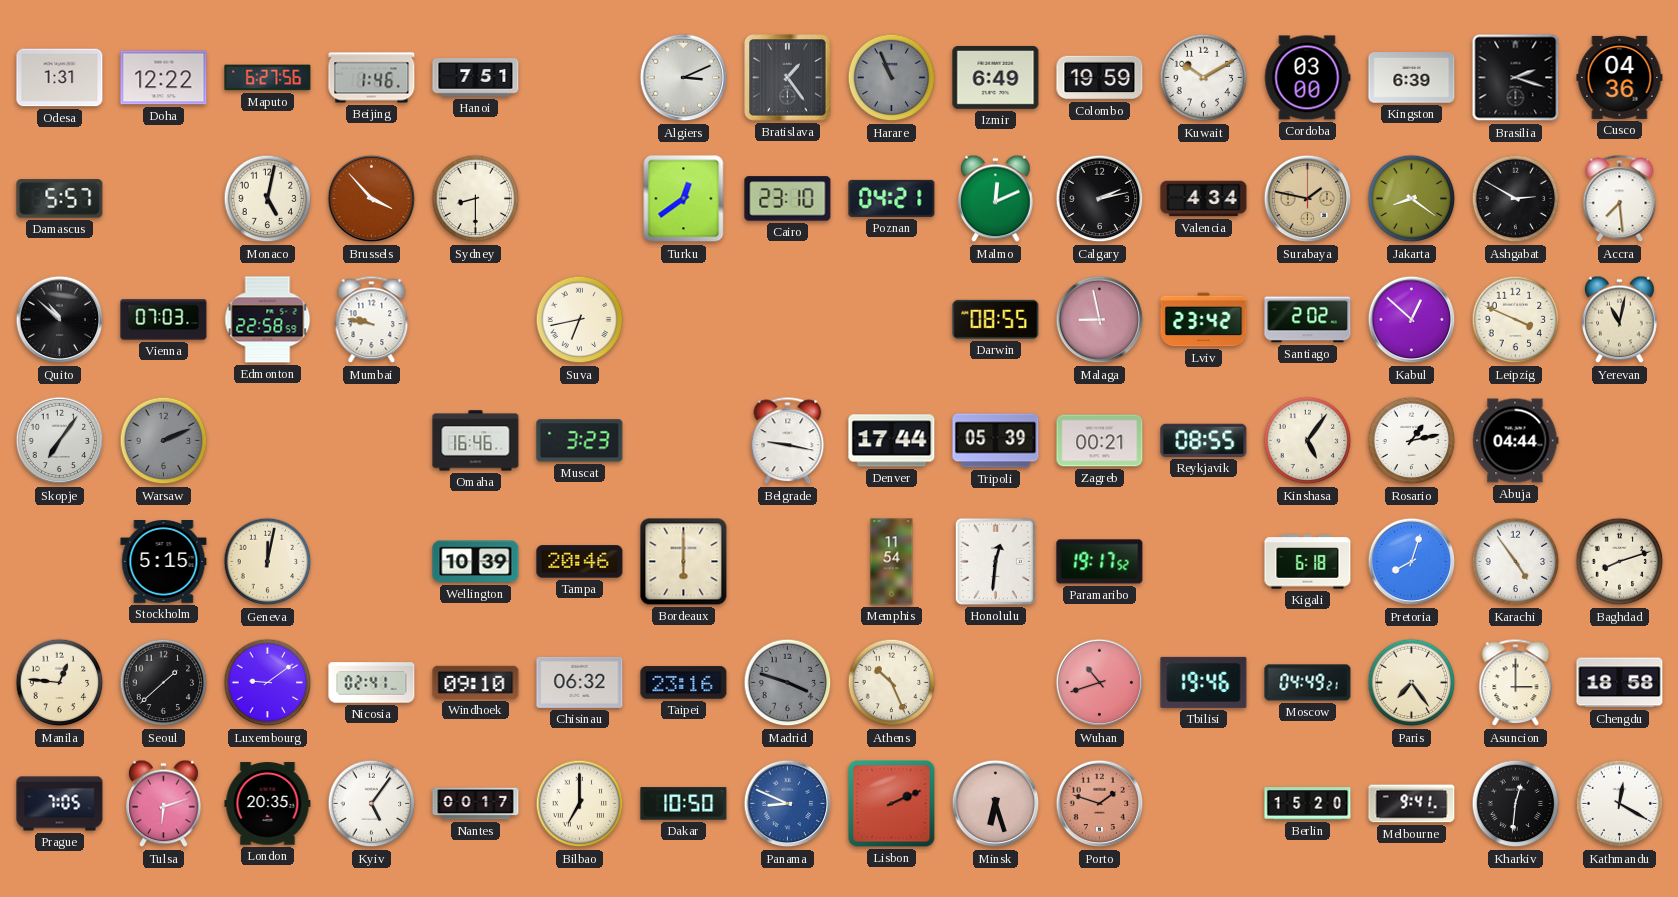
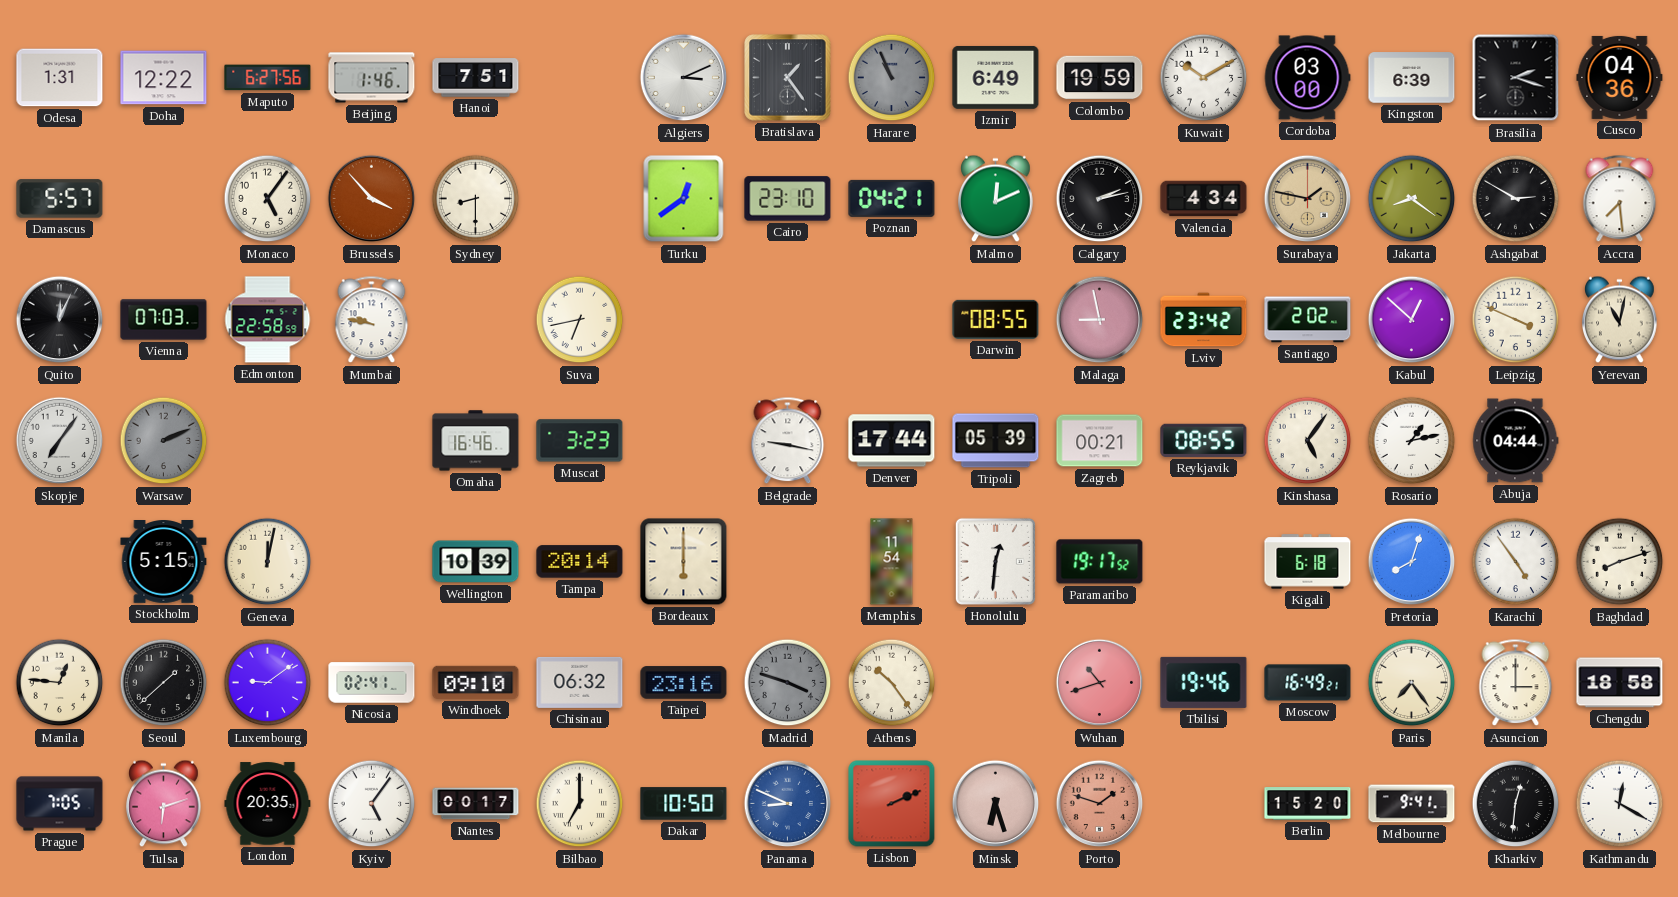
Monaco: 5:02 -> 5:06
Quito: 10:52 -> 12:04
Tampa: 20:46 -> 20:14
Athens: 10:26 -> 10:24
Moscow: 04:49 -> 16:49
